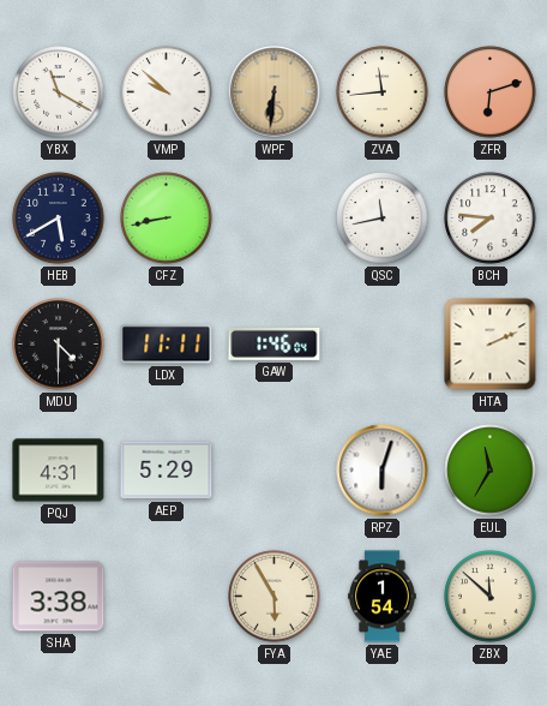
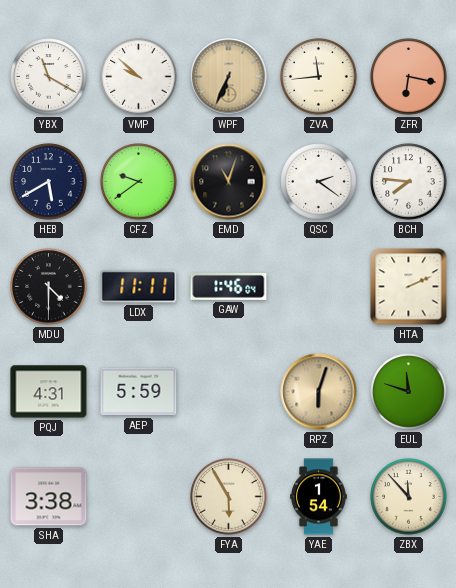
WPF: 6:31 -> 6:34
ZFR: 6:12 -> 6:17
CFZ: 8:43 -> 9:39
EMD: none -> 11:03
QSC: 11:43 -> 2:21
AEP: 5:29 -> 5:59
RPZ dial: white -> champagne
EUL: 11:35 -> 11:48
ZBX: 11:52 -> 11:53
